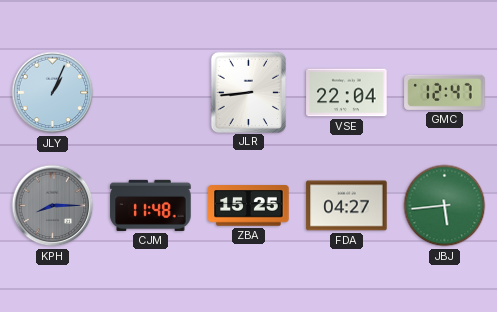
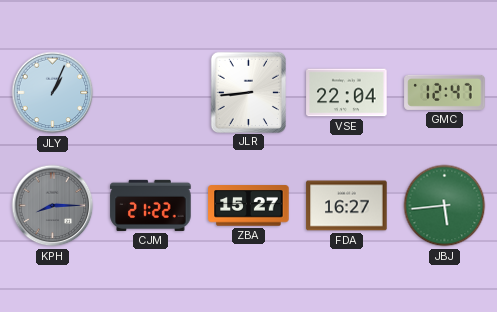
CJM: 11:48 -> 21:22
ZBA: 15:25 -> 15:27
FDA: 04:27 -> 16:27
